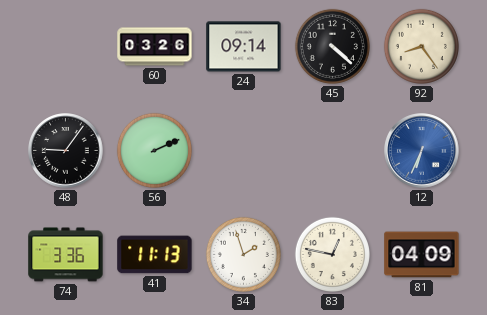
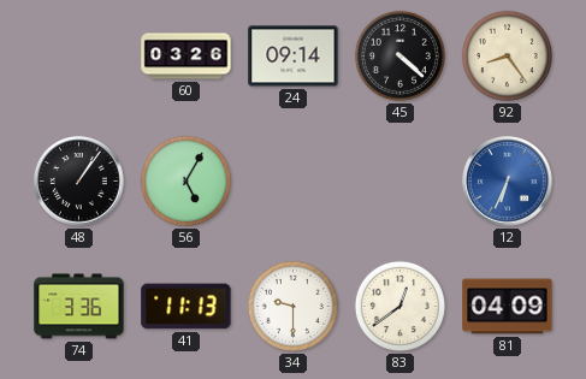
48: 9:06 -> 1:06
56: 2:11 -> 5:05
34: 1:57 -> 9:30
83: 12:47 -> 12:39
